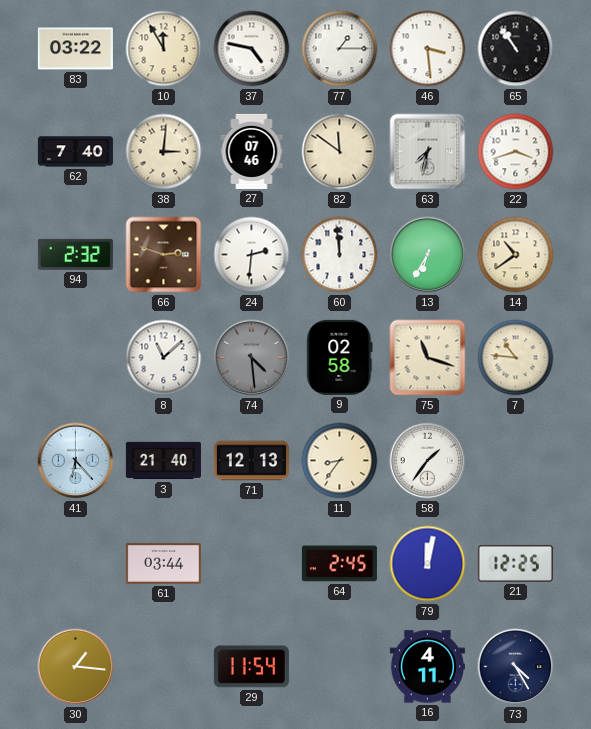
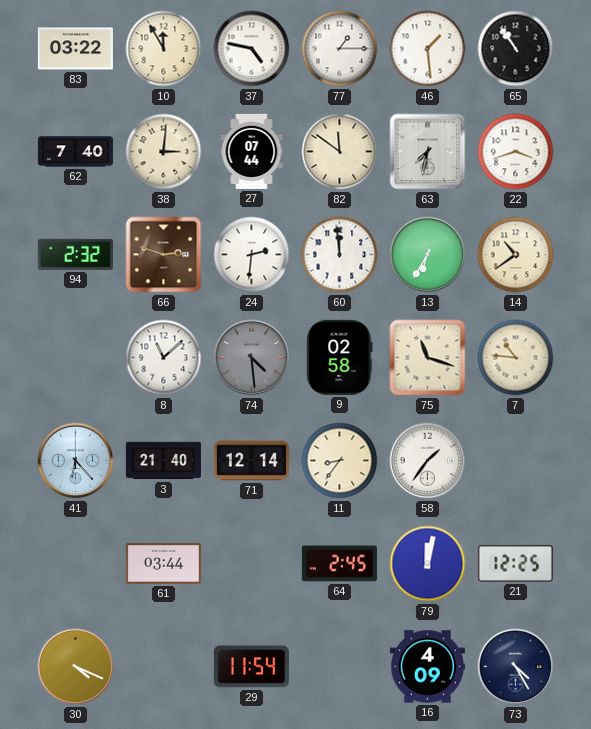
46: 3:29 -> 1:29
27: 07:46 -> 07:44
71: 12:13 -> 12:14
30: 1:16 -> 4:19
16: 4:11 -> 4:09
